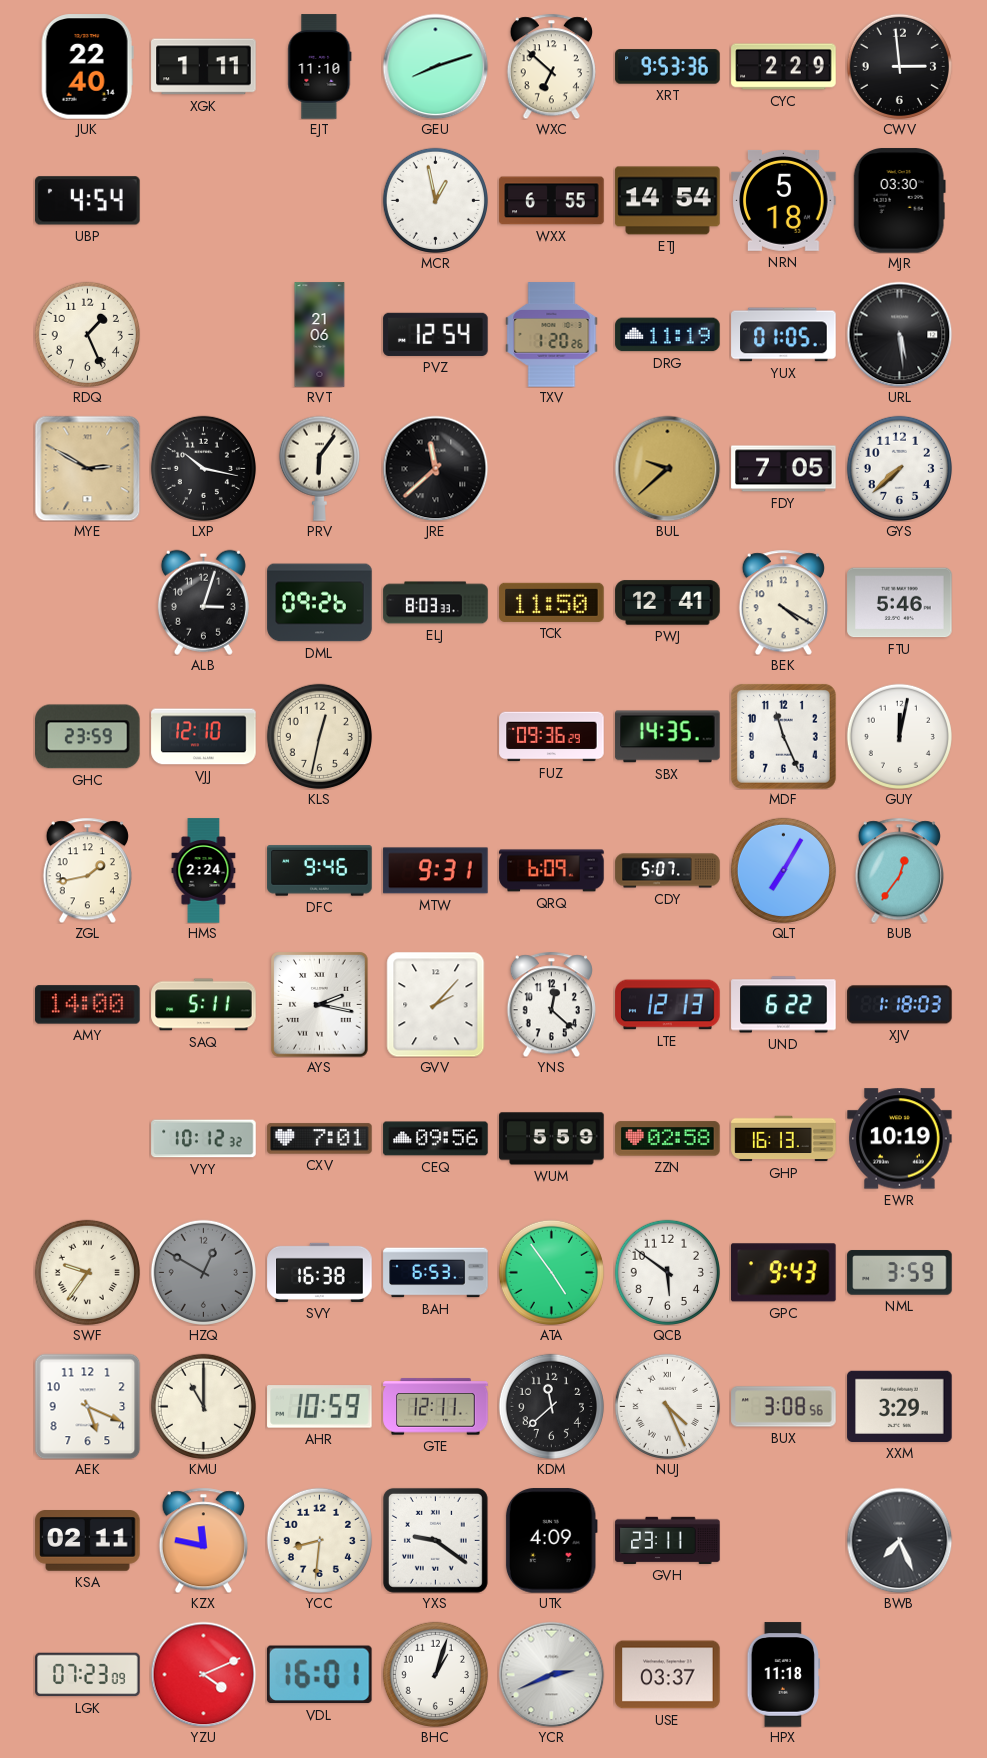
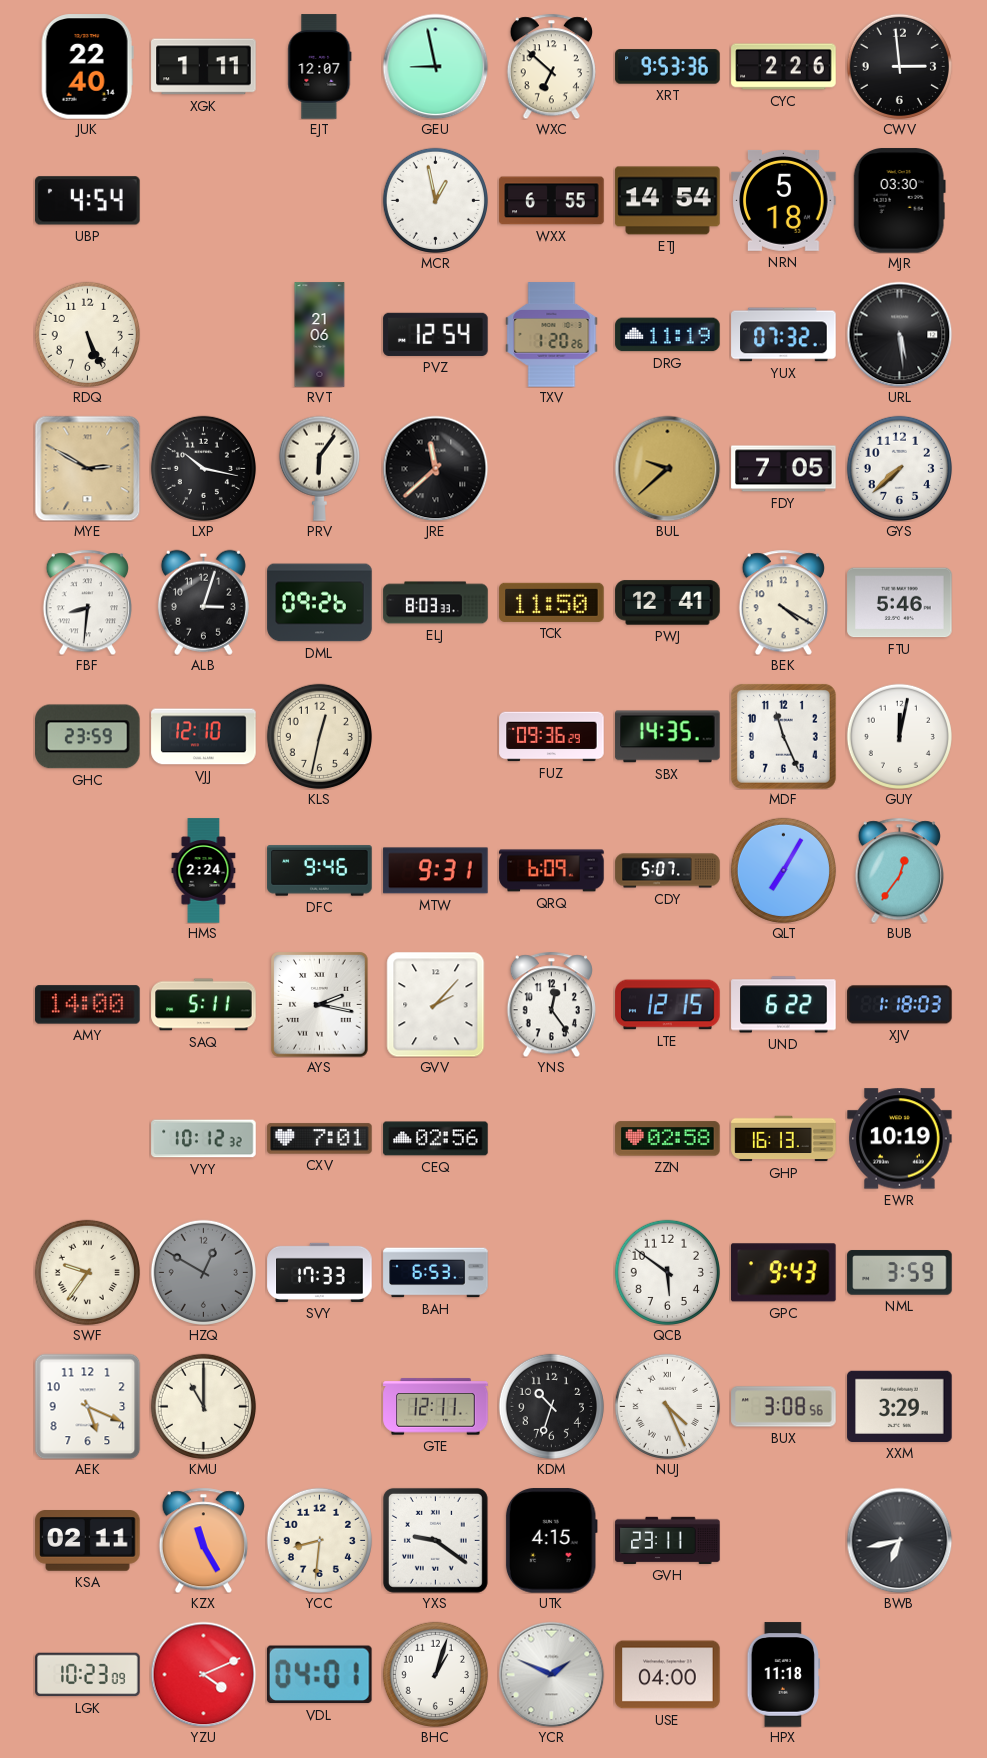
EJT: 11:10 -> 12:07
GEU: 8:12 -> 8:58
CYC: 2:29 -> 2:26
RDQ: 1:26 -> 5:26
YUX: 01:05 -> 07:32
FBF: none -> 8:31
ZGL: 1:43 -> none
YNS: 12:22 -> 12:24
LTE: 12:13 -> 12:15
CEQ: 09:56 -> 02:56
WUM: 5:59 -> none
SVY: 16:38 -> 17:33
ATA: 4:54 -> none
AHR: 10:59 -> none
KDM: 11:38 -> 10:33
KZX: 11:47 -> 11:25
UTK: 4:09 -> 4:15
BWB: 7:26 -> 6:43
LGK: 07:23 -> 10:23
VDL: 16:01 -> 04:01
YCR: 2:41 -> 1:49
USE: 03:37 -> 04:00
